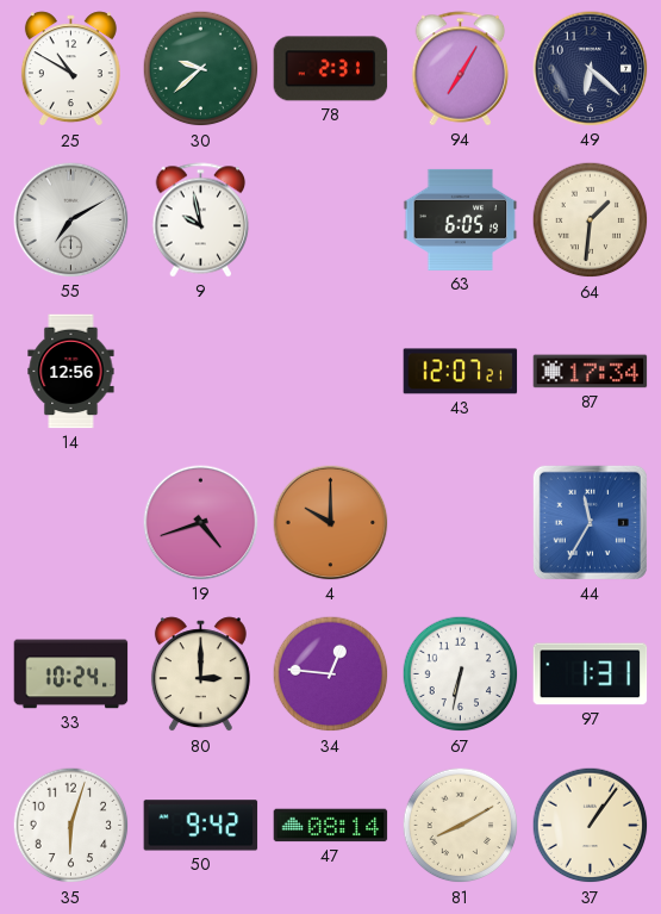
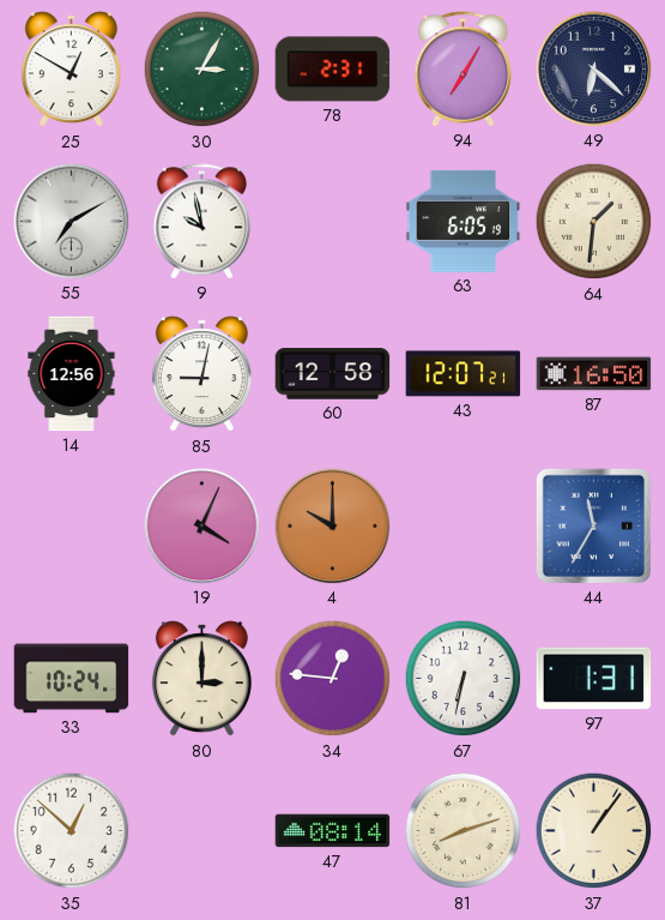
25: 10:50 -> 12:50
30: 9:38 -> 3:05
85: none -> 9:02
60: none -> 12:58
87: 17:34 -> 16:50
19: 4:42 -> 4:04
35: 6:03 -> 12:52
50: 9:42 -> none
81: 8:10 -> 8:12
